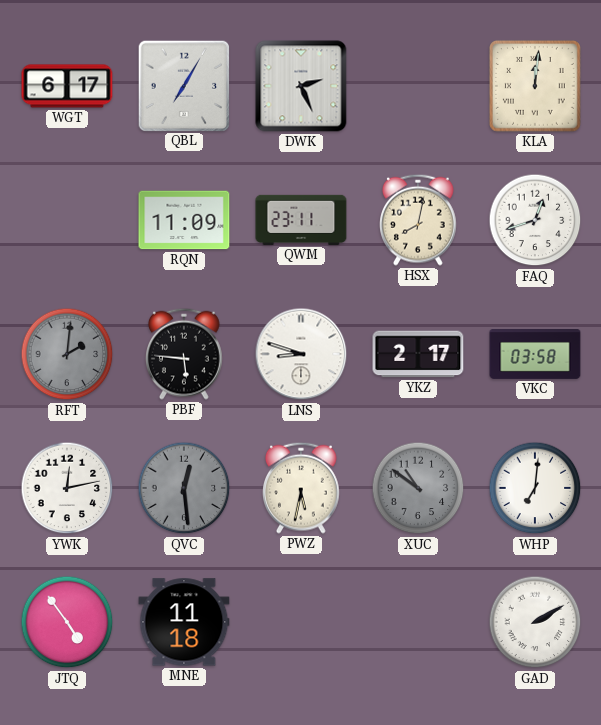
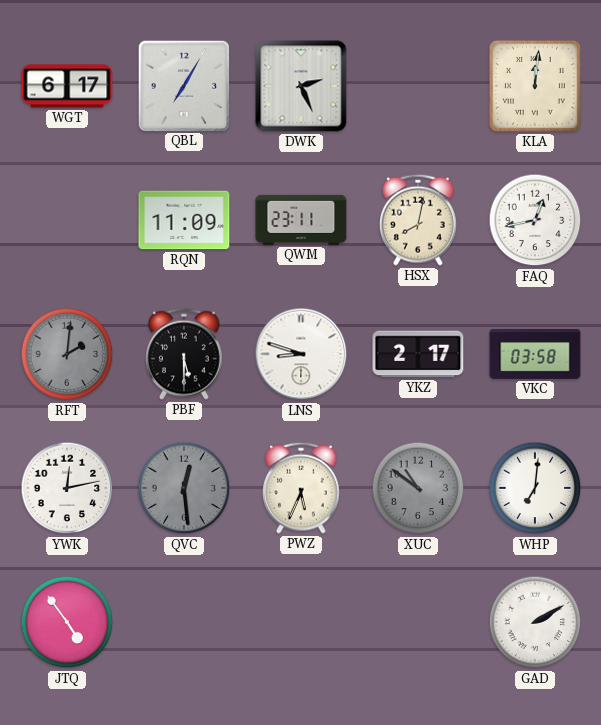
FAQ: 12:42 -> 12:43
PBF: 5:46 -> 5:30
PWZ: 5:32 -> 5:34
MNE: 11:18 -> none
